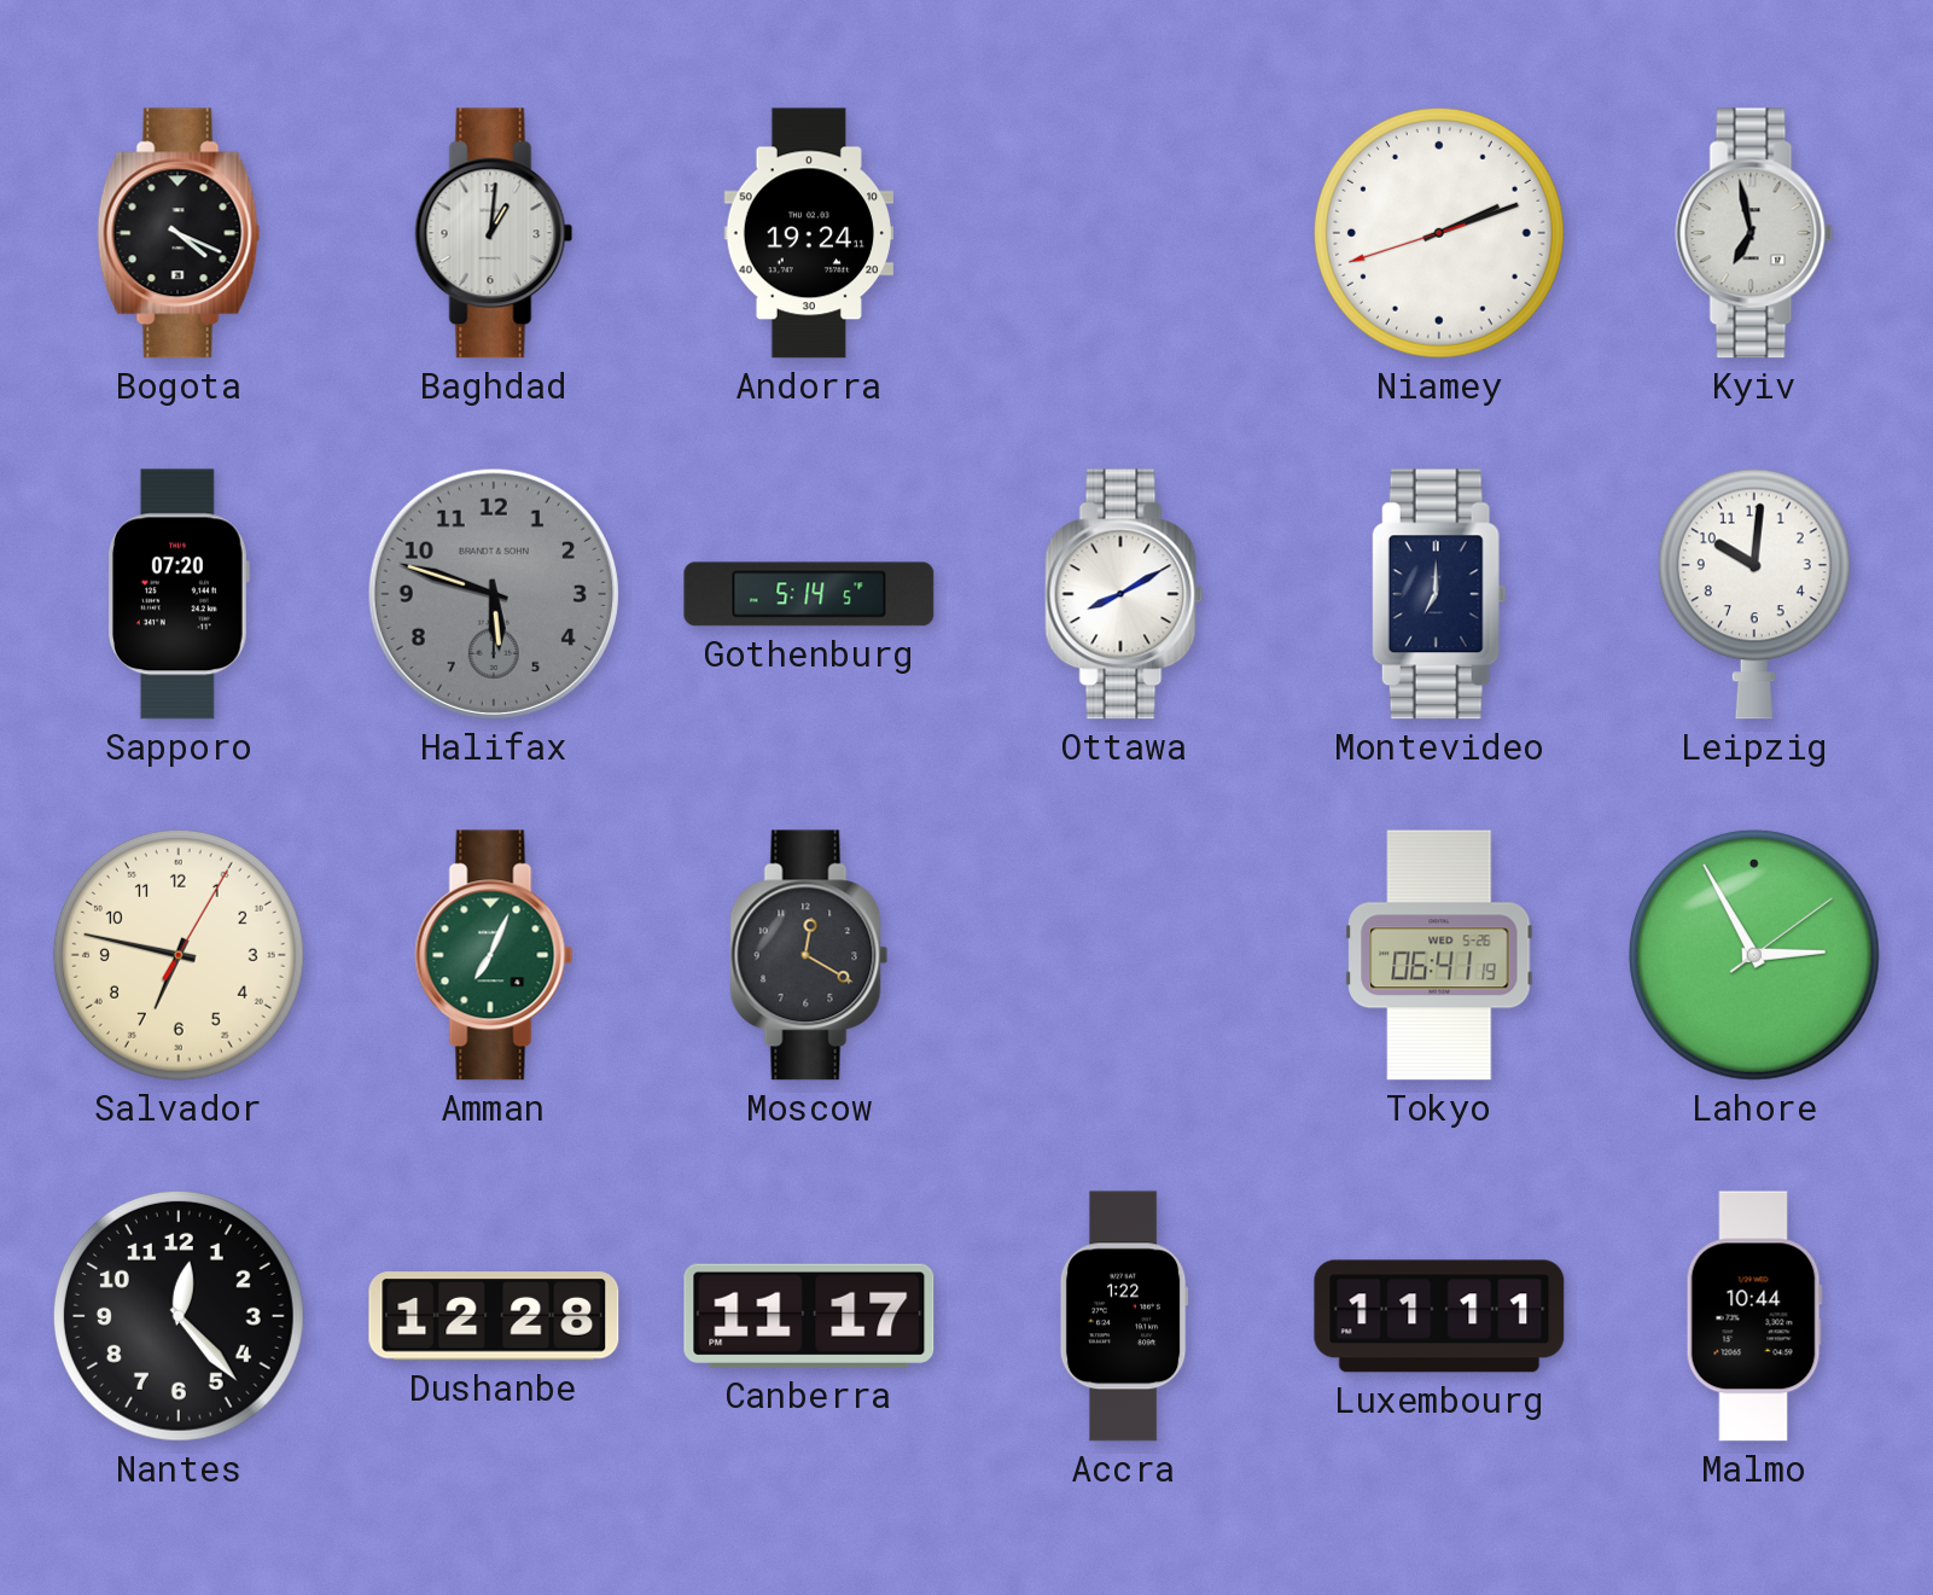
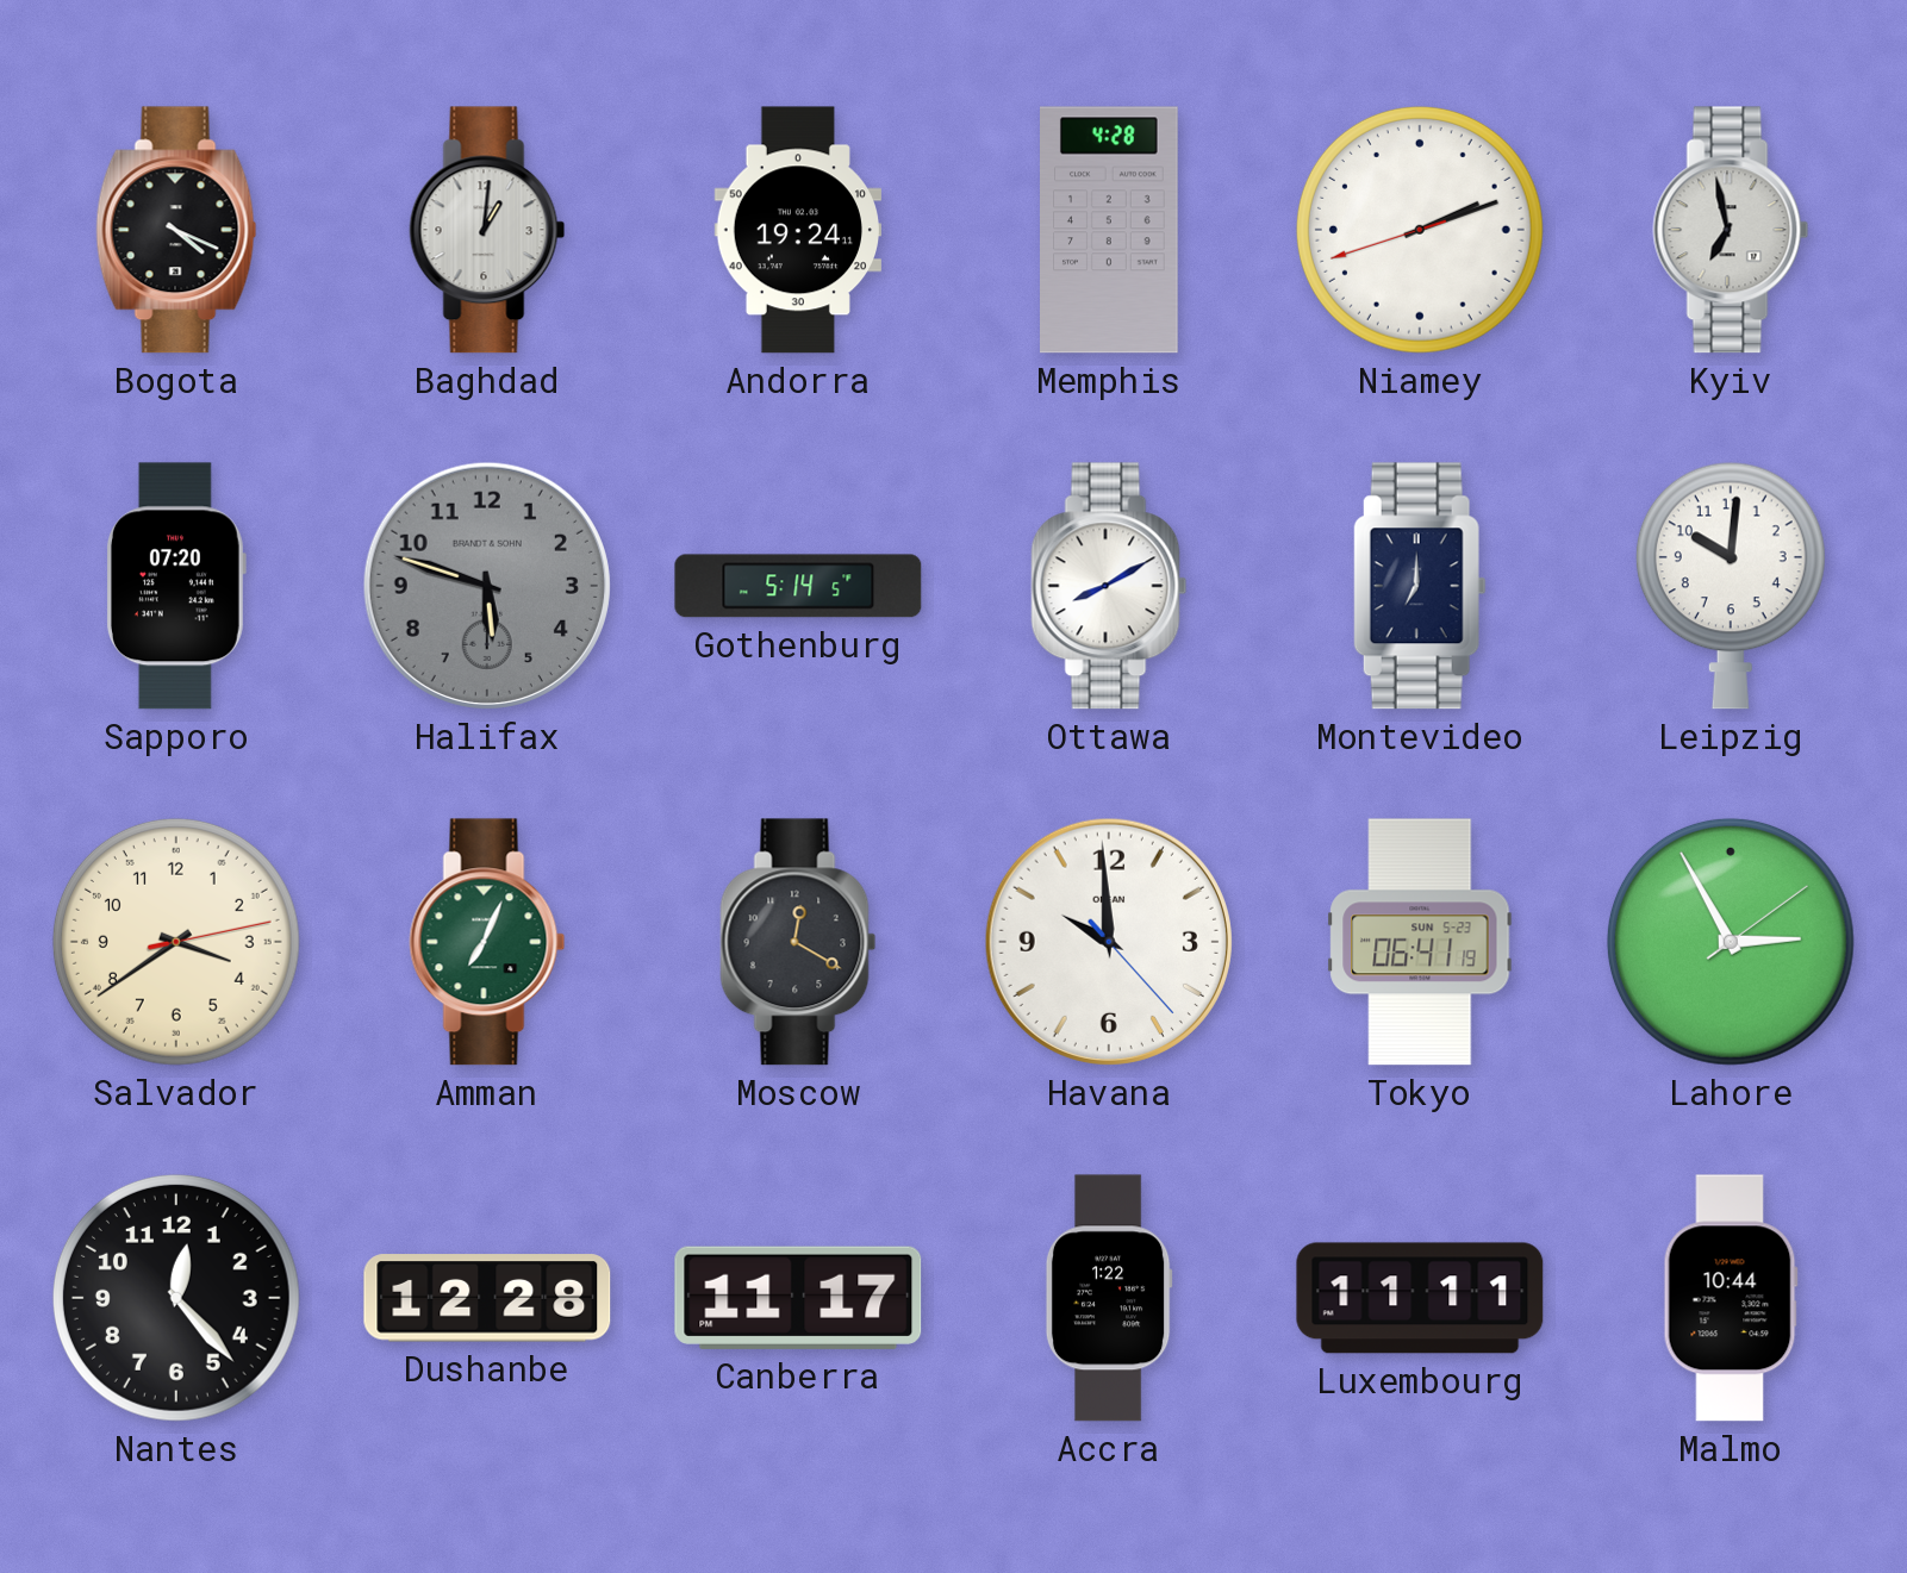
Memphis: none -> 4:28
Salvador: 6:47 -> 3:39
Havana: none -> 9:59
Tokyo date: WED 5-26 -> SUN 5-23
